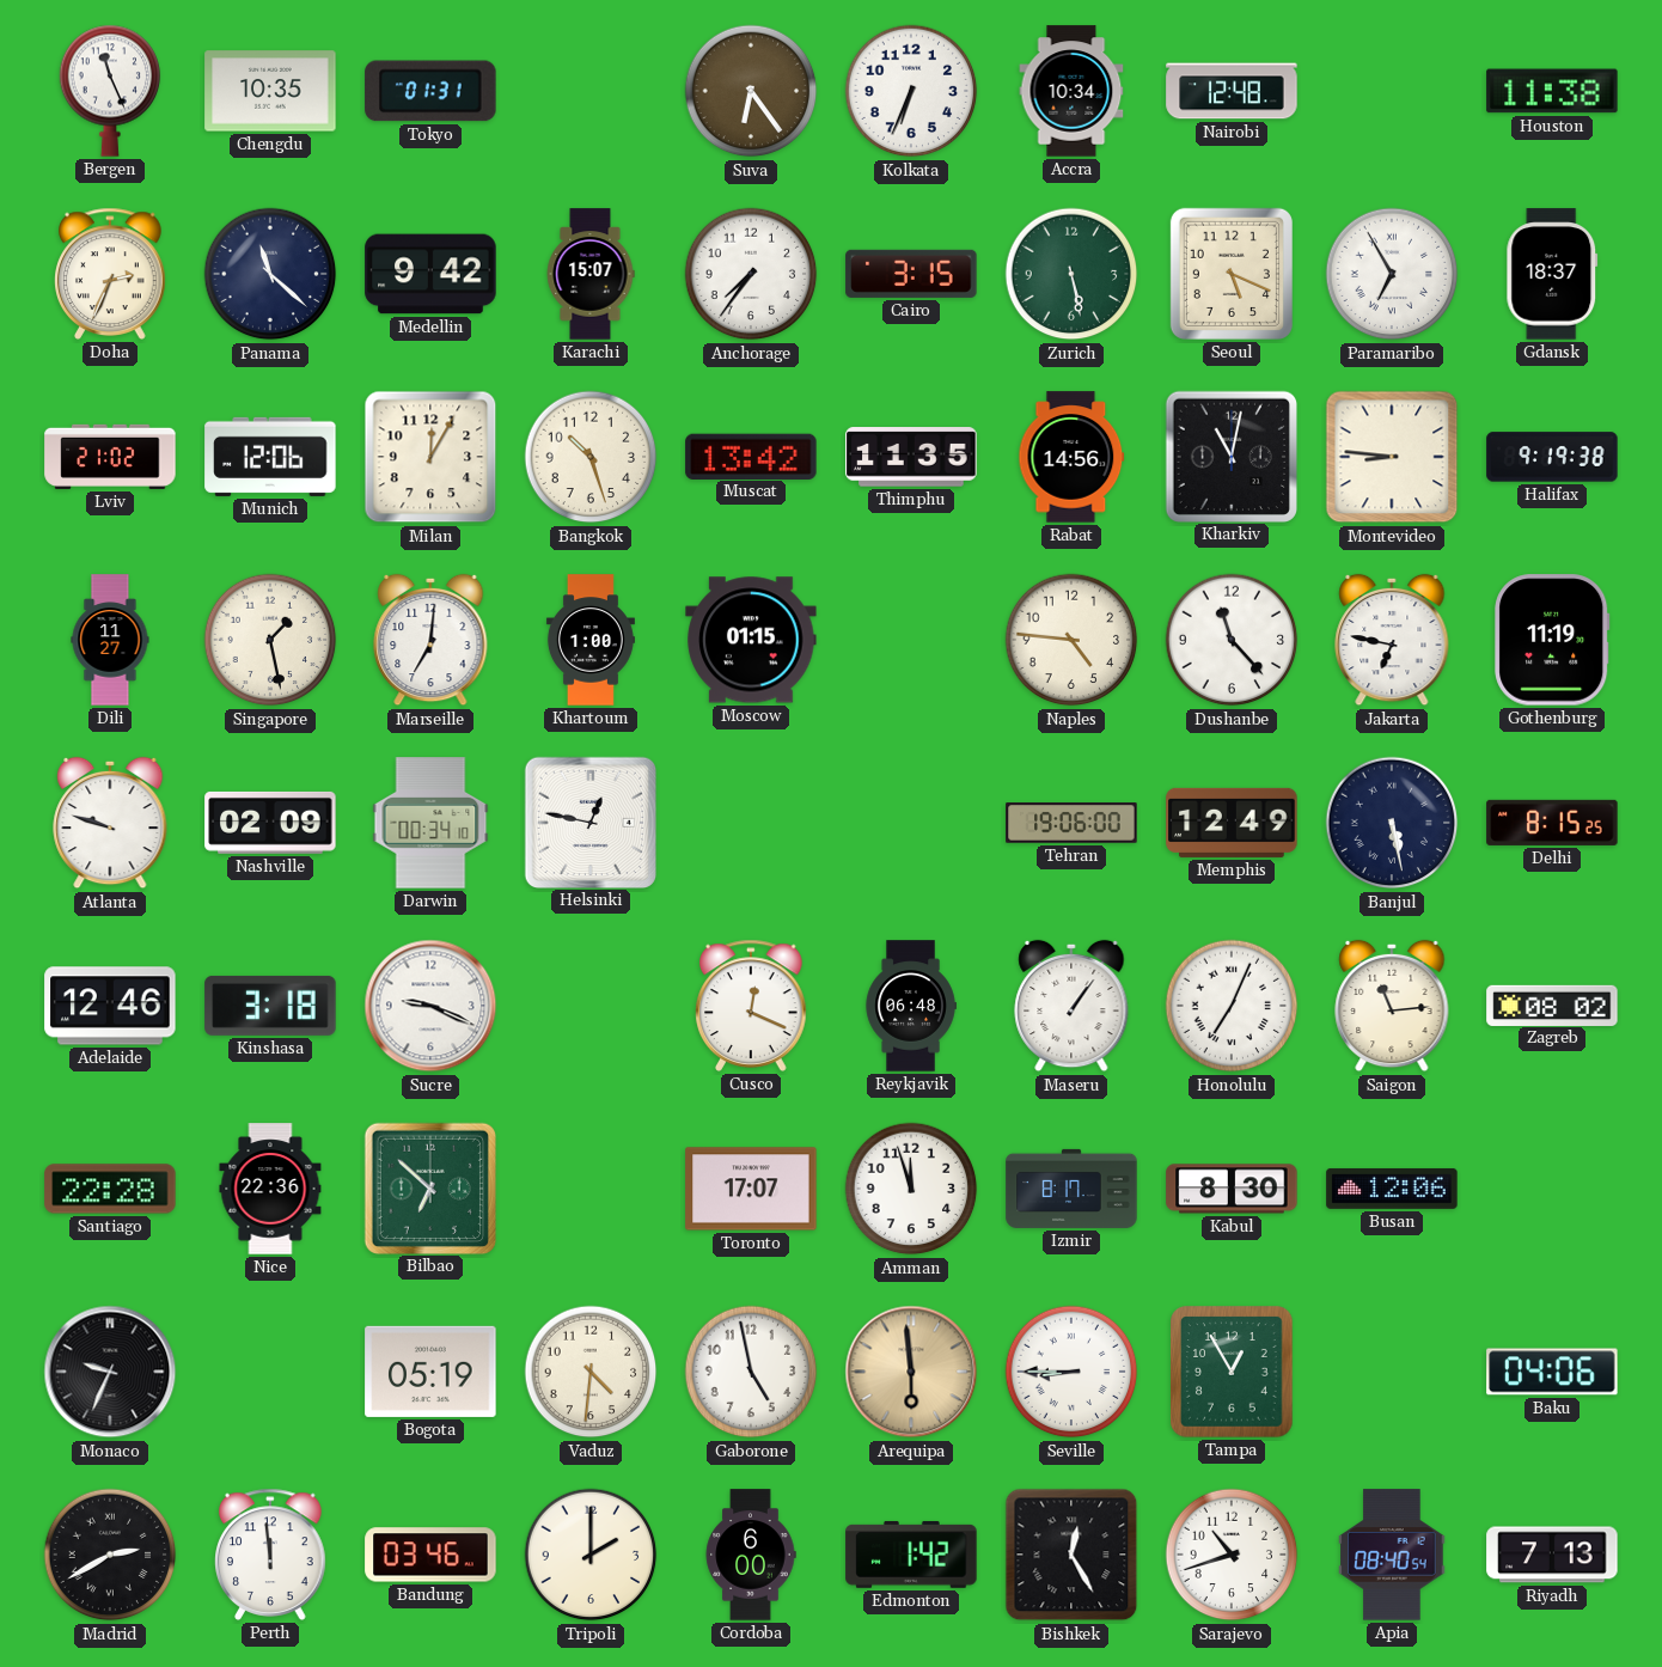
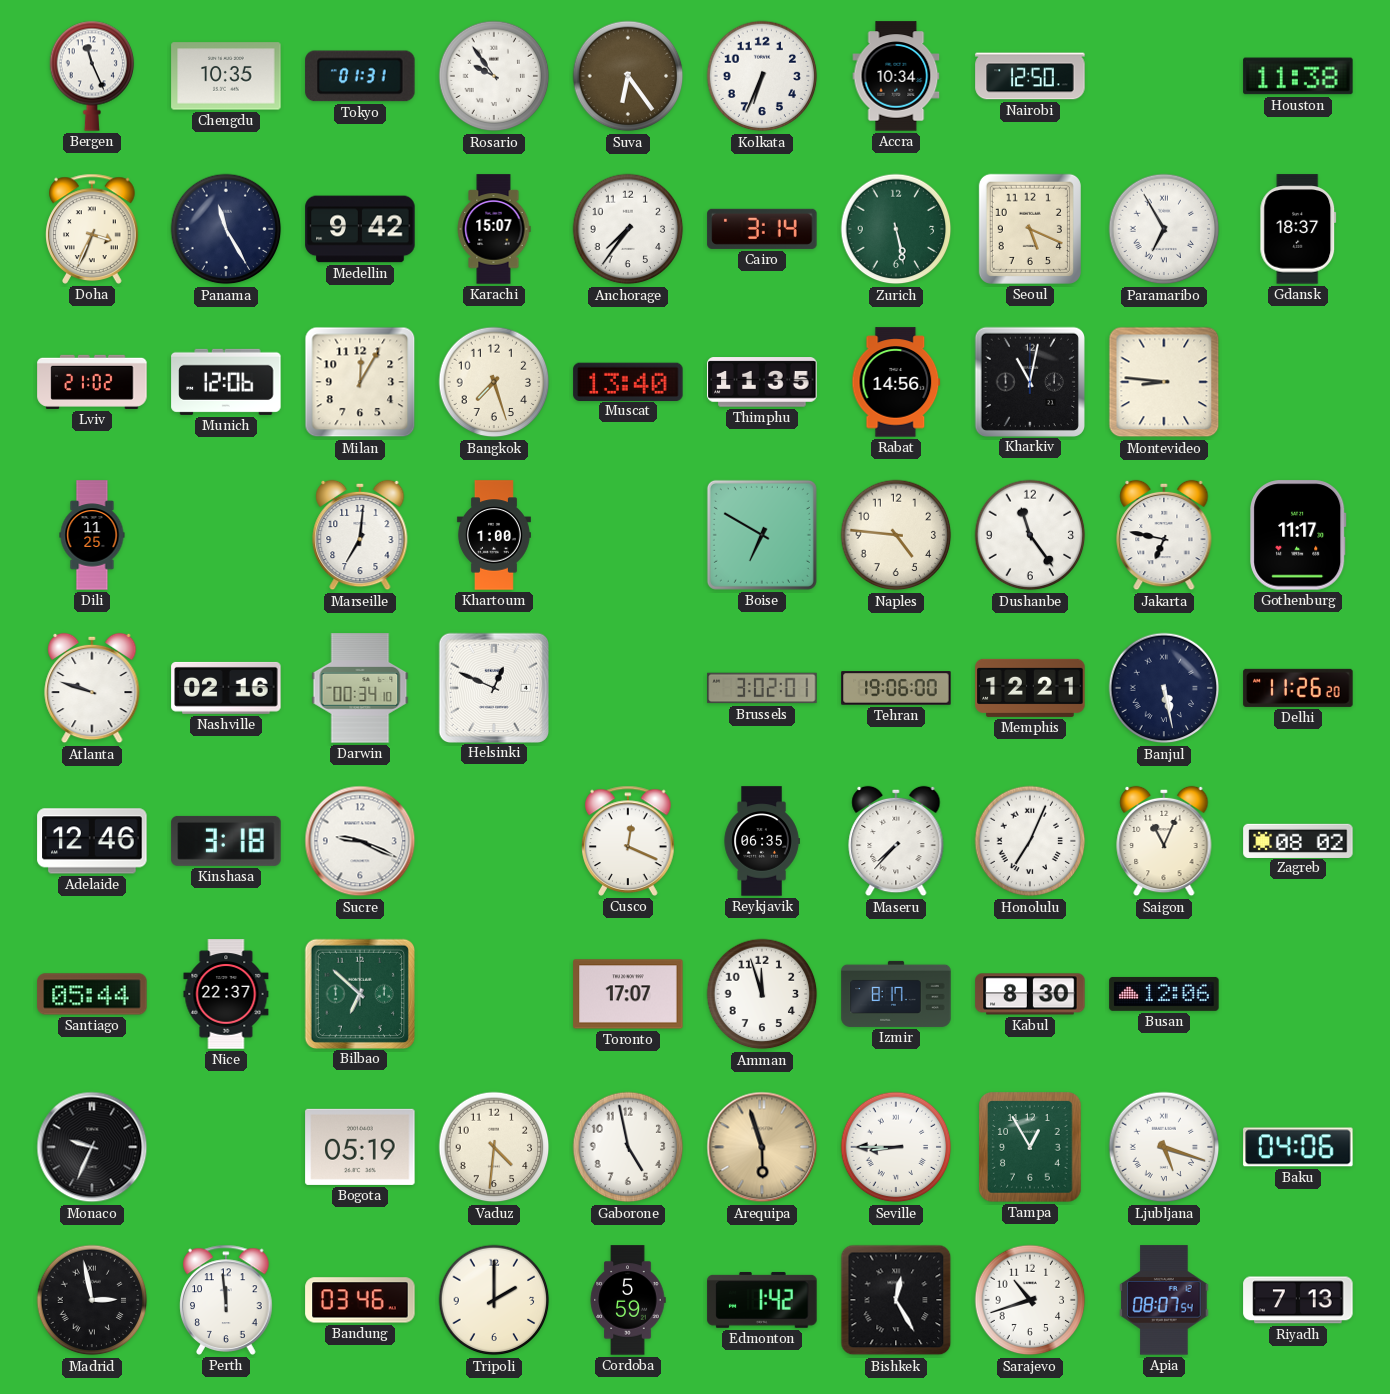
Rosario: none -> 9:54
Nairobi: 12:48 -> 12:50
Doha: 2:34 -> 3:34
Panama: 11:22 -> 11:25
Cairo: 3:15 -> 3:14
Bangkok: 10:27 -> 7:27
Muscat: 13:42 -> 13:40
Halifax: 9:19 -> none
Dili: 11:27 -> 11:25
Singapore: 1:28 -> none
Moscow: 01:15 -> none
Boise: none -> 6:50
Dushanbe: 11:23 -> 11:24
Gothenburg: 11:19 -> 11:17
Nashville: 02:09 -> 02:16
Helsinki: 12:47 -> 12:49
Brussels: none -> 3:02
Memphis: 12:49 -> 12:21
Delhi: 8:15 -> 11:26
Reykjavik: 06:48 -> 06:35
Maseru: 1:06 -> 7:37
Saigon: 11:14 -> 11:04
Santiago: 22:28 -> 05:44
Nice: 22:36 -> 22:37
Arequipa: 5:59 -> 5:57
Ljubljana: none -> 5:18
Madrid: 2:40 -> 2:58
Cordoba: 6:00 -> 5:59
Apia: 08:40 -> 08:07
